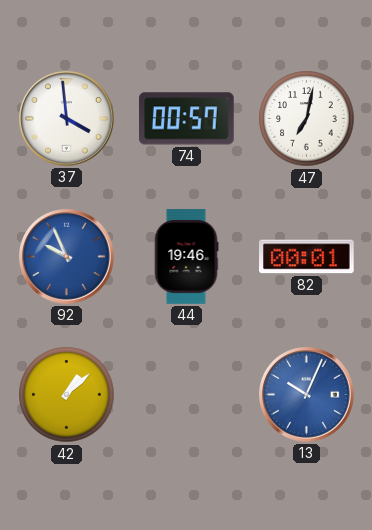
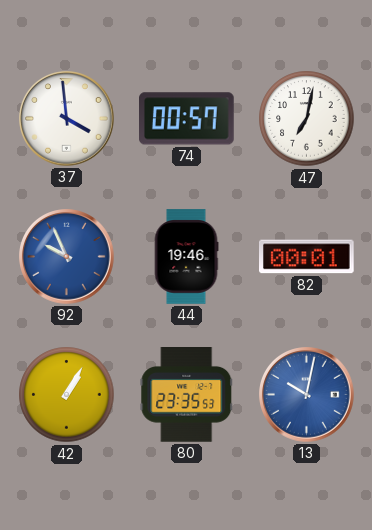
42: 1:08 -> 1:05
80: none -> 23:35
13: 10:04 -> 10:02
